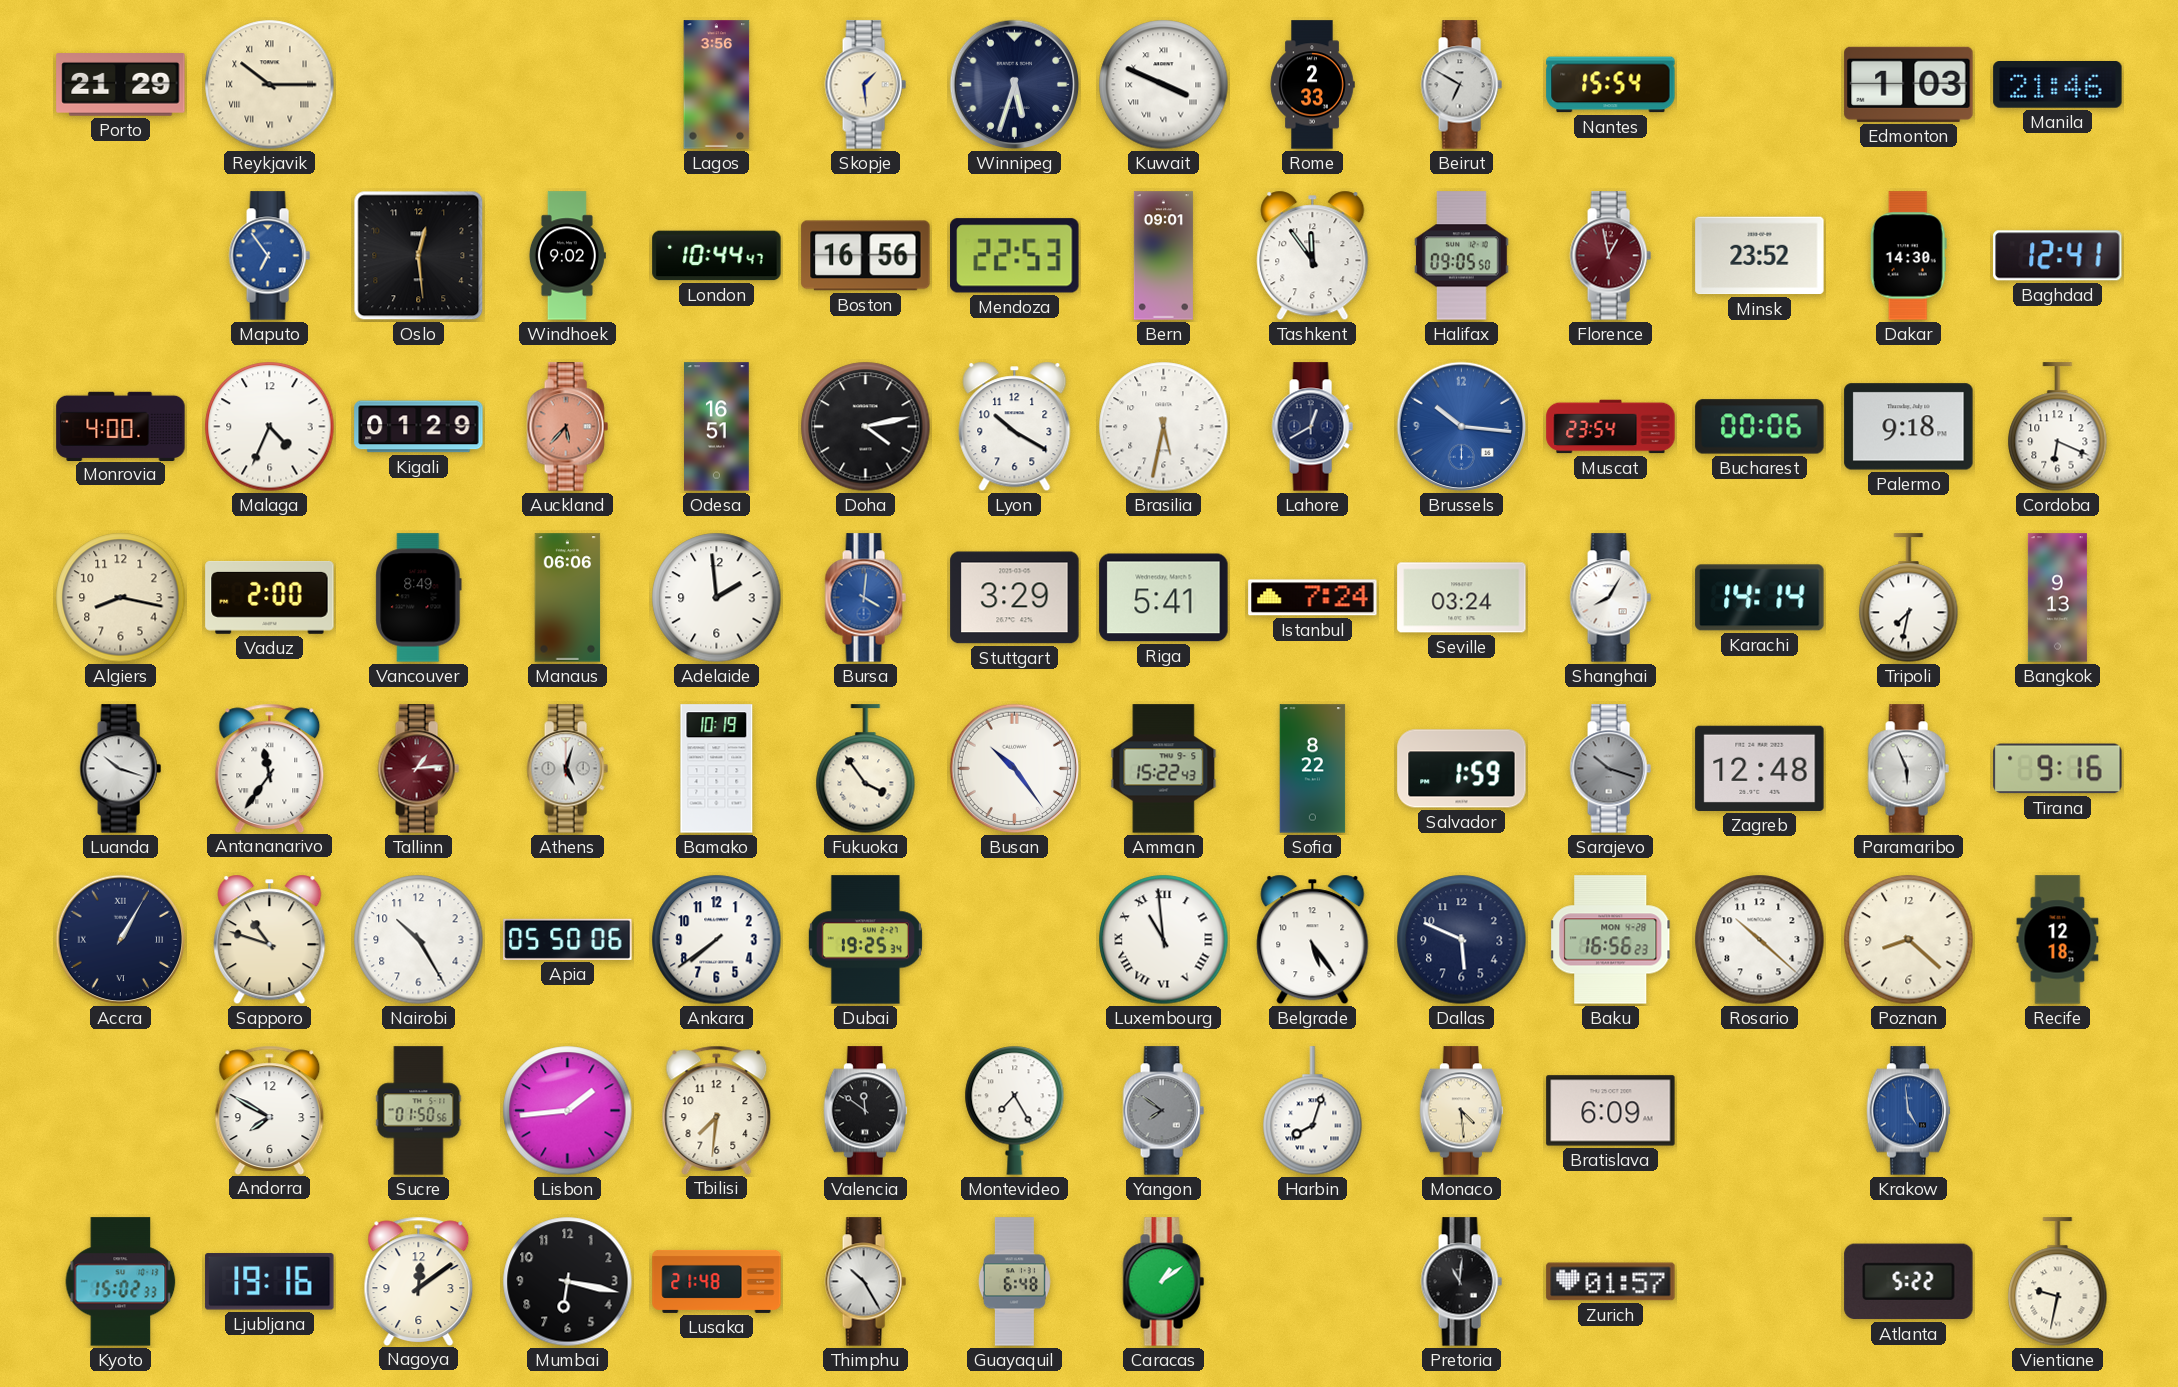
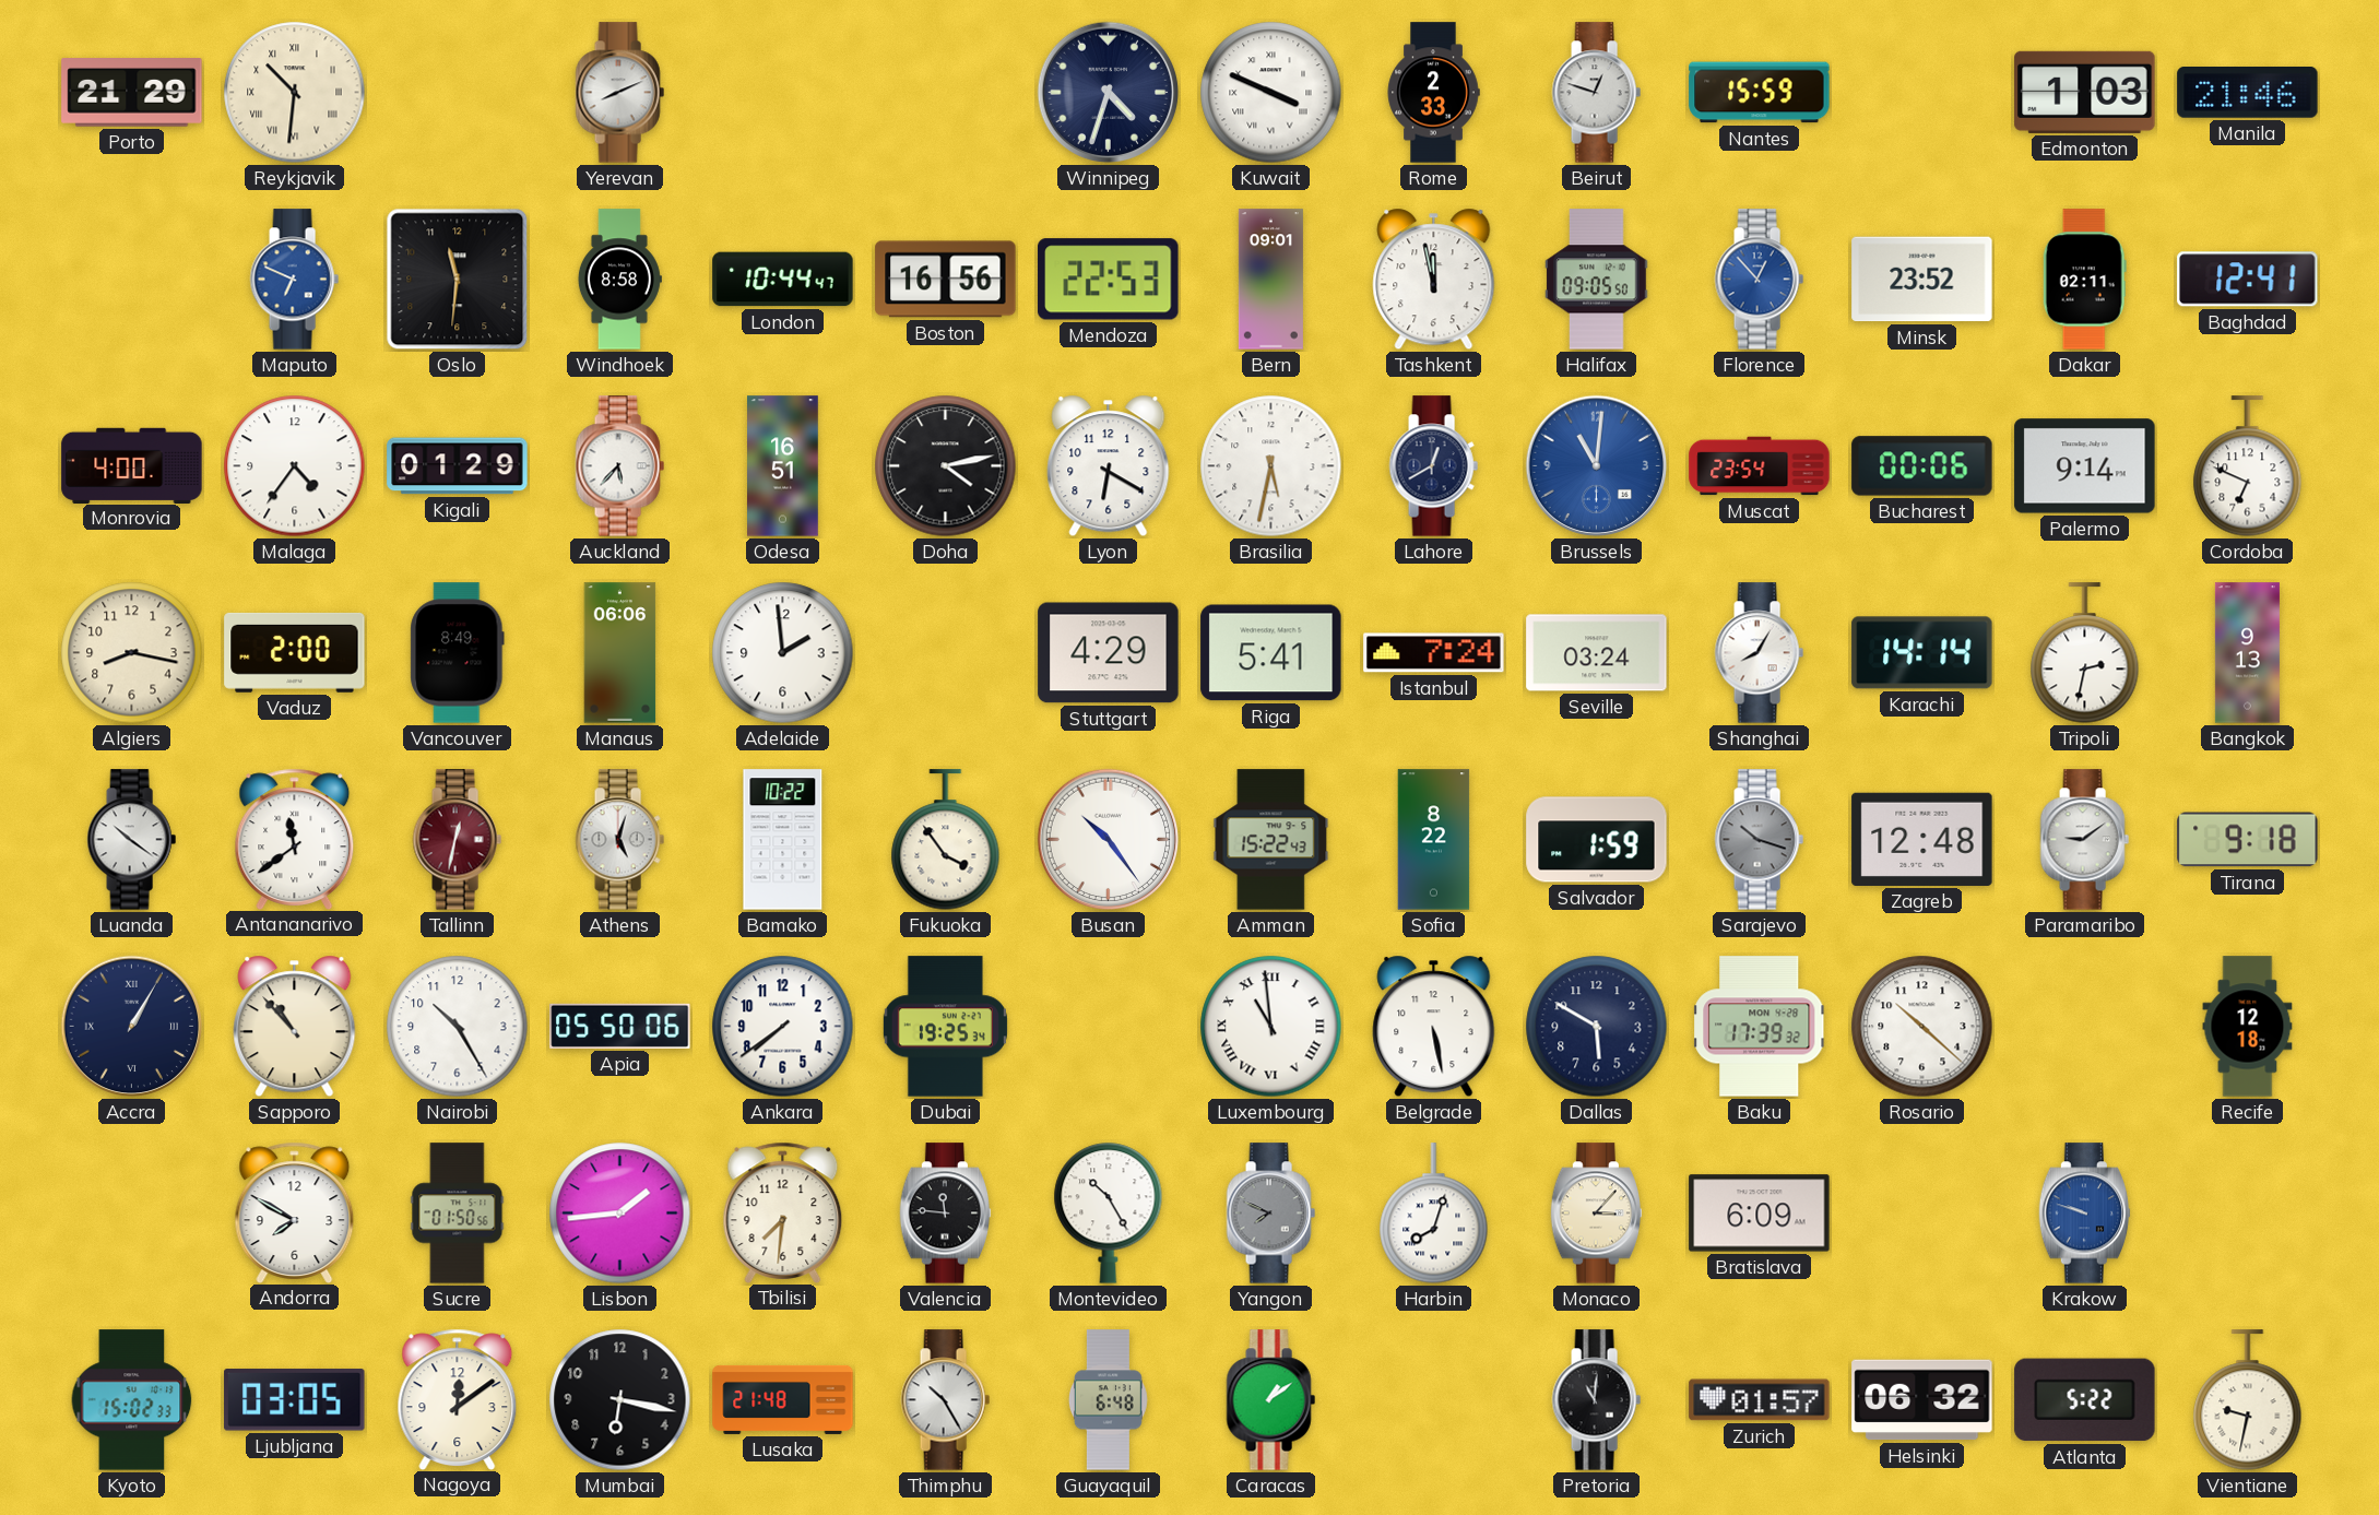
Reykjavik: 10:15 -> 10:31
Yerevan: none -> 8:11
Lagos: 3:56 -> none
Skopje: 1:29 -> none
Winnipeg: 5:33 -> 4:33
Beirut: 6:50 -> 12:48
Nantes: 15:54 -> 15:59
Maputo: 6:54 -> 6:49
Oslo: 12:29 -> 11:31
Windhoek: 9:02 -> 8:58
Tashkent: 11:54 -> 11:58
Florence: 12:58 -> 12:53
Florence dial: burgundy -> blue
Dakar: 14:30 -> 02:11
Malaga: 4:34 -> 4:36
Auckland dial: salmon -> white
Lyon: 10:20 -> 6:20
Brussels: 10:16 -> 11:01
Palermo: 9:18 -> 9:14
Cordoba: 6:19 -> 6:49
Bursa: 4:01 -> none
Stuttgart: 3:29 -> 4:29
Tripoli: 7:32 -> 2:32
Luanda: 10:18 -> 10:21
Antananarivo: 11:36 -> 11:39
Tallinn: 1:14 -> 12:32
Bamako: 10:19 -> 10:22
Paramaribo: 5:56 -> 9:09
Tirana: 9:16 -> 9:18
Sapporo: 10:48 -> 10:53
Belgrade: 5:24 -> 5:28
Dallas: 5:49 -> 5:50
Baku: 16:56 -> 17:39
Poznan: 8:22 -> none
Valencia: 11:51 -> 11:46
Montevideo: 7:25 -> 10:25
Yangon: 7:51 -> 7:49
Monaco: 4:29 -> 3:07
Krakow: 4:59 -> 9:48
Ljubljana: 19:16 -> 03:05
Helsinki: none -> 06:32
